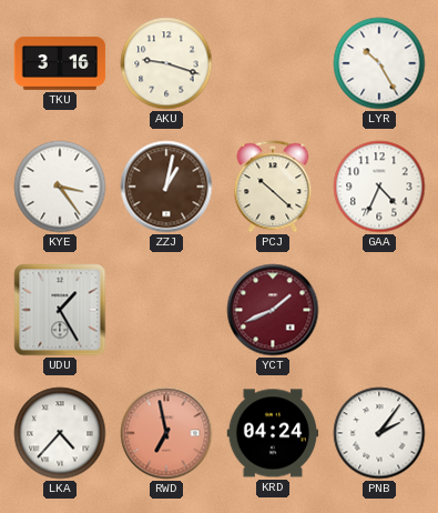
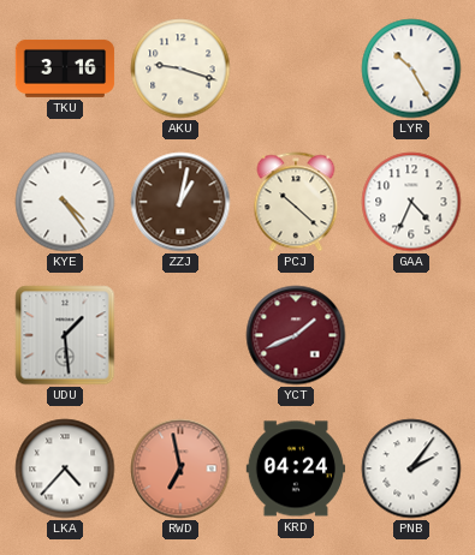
KYE: 3:24 -> 4:24
UDU: 1:25 -> 1:29
